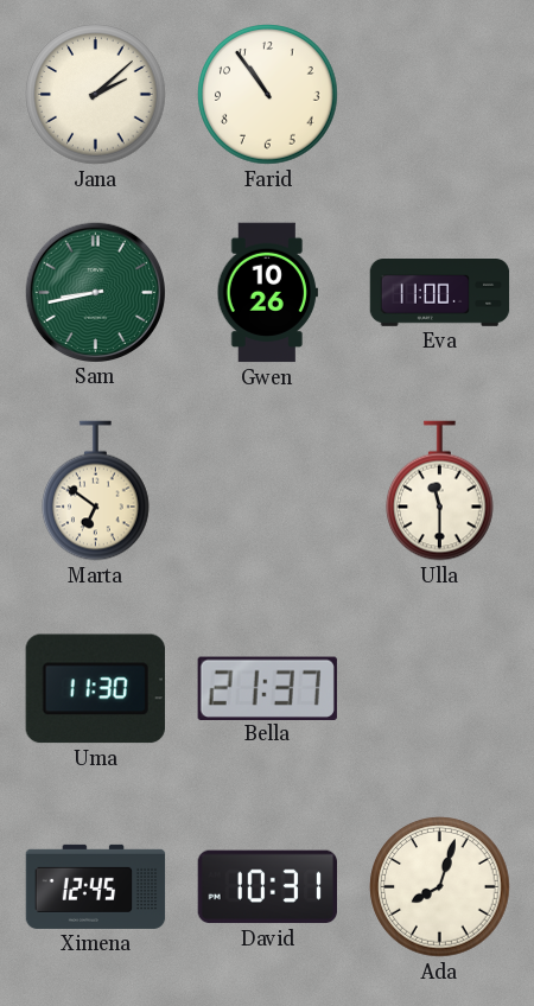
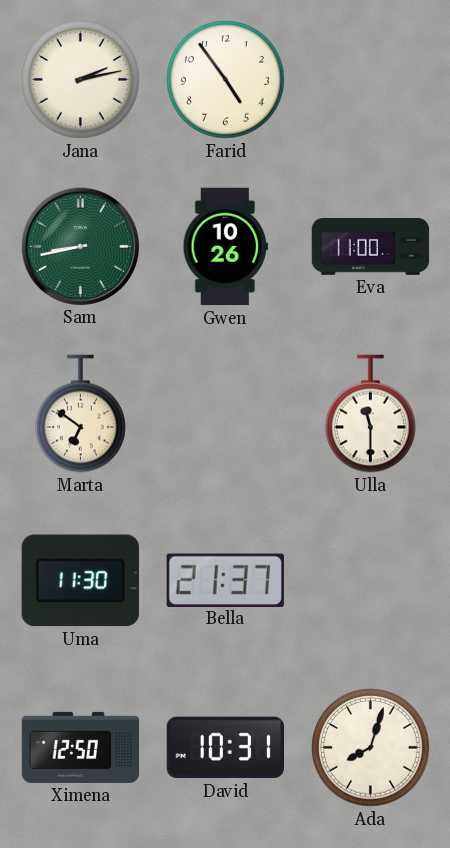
Jana: 2:08 -> 2:13
Farid: 10:54 -> 4:54
Ximena: 12:45 -> 12:50
